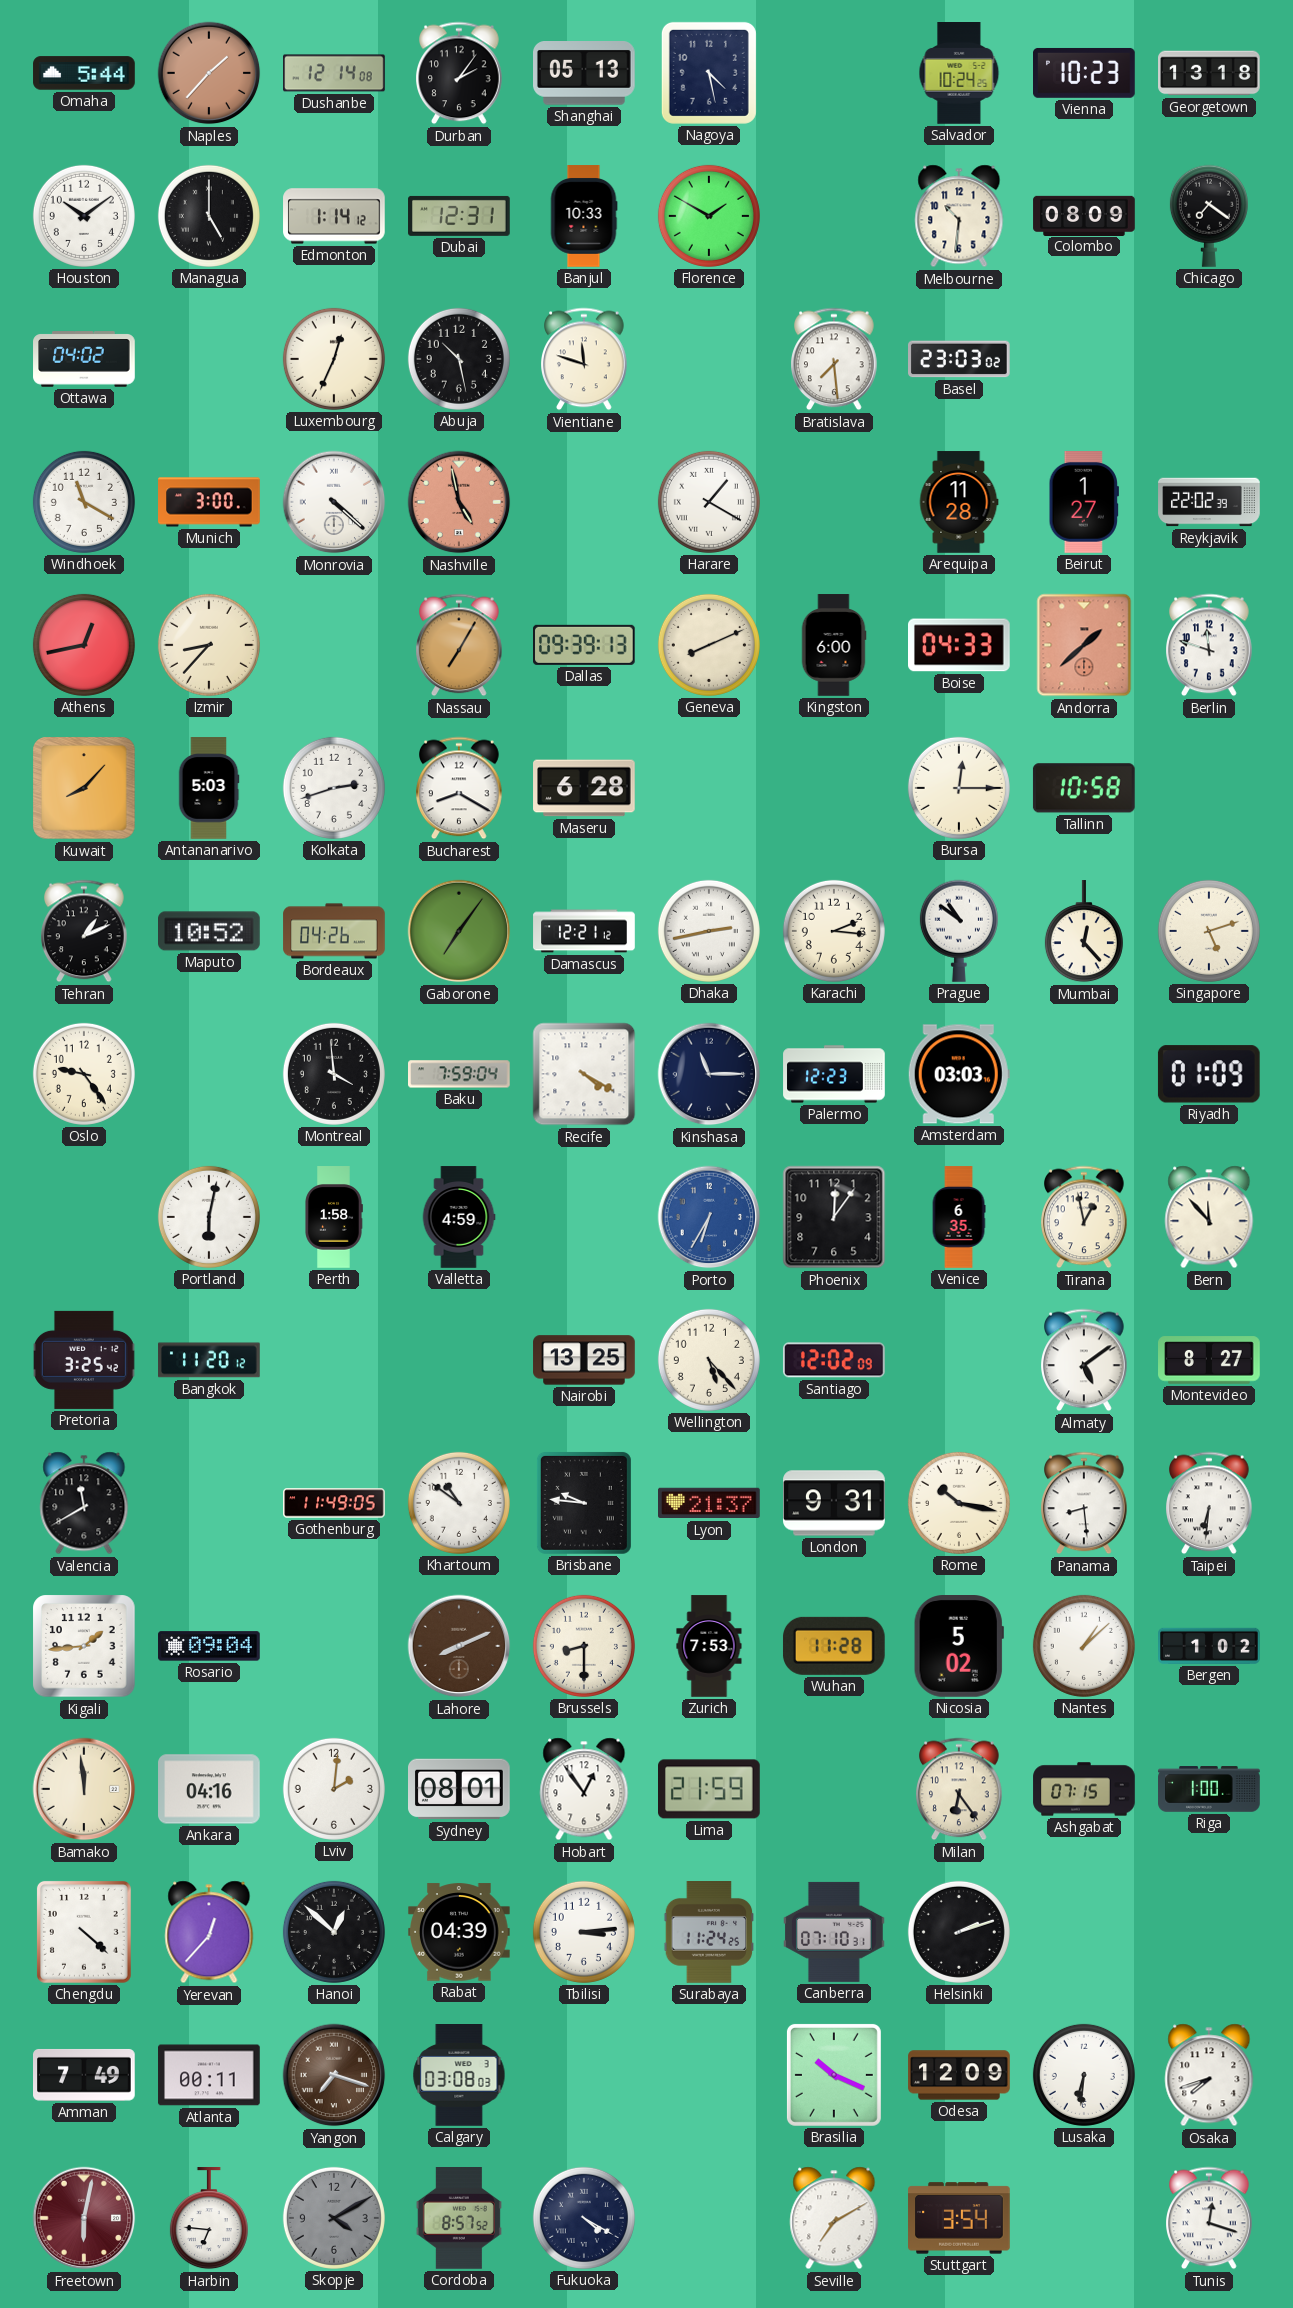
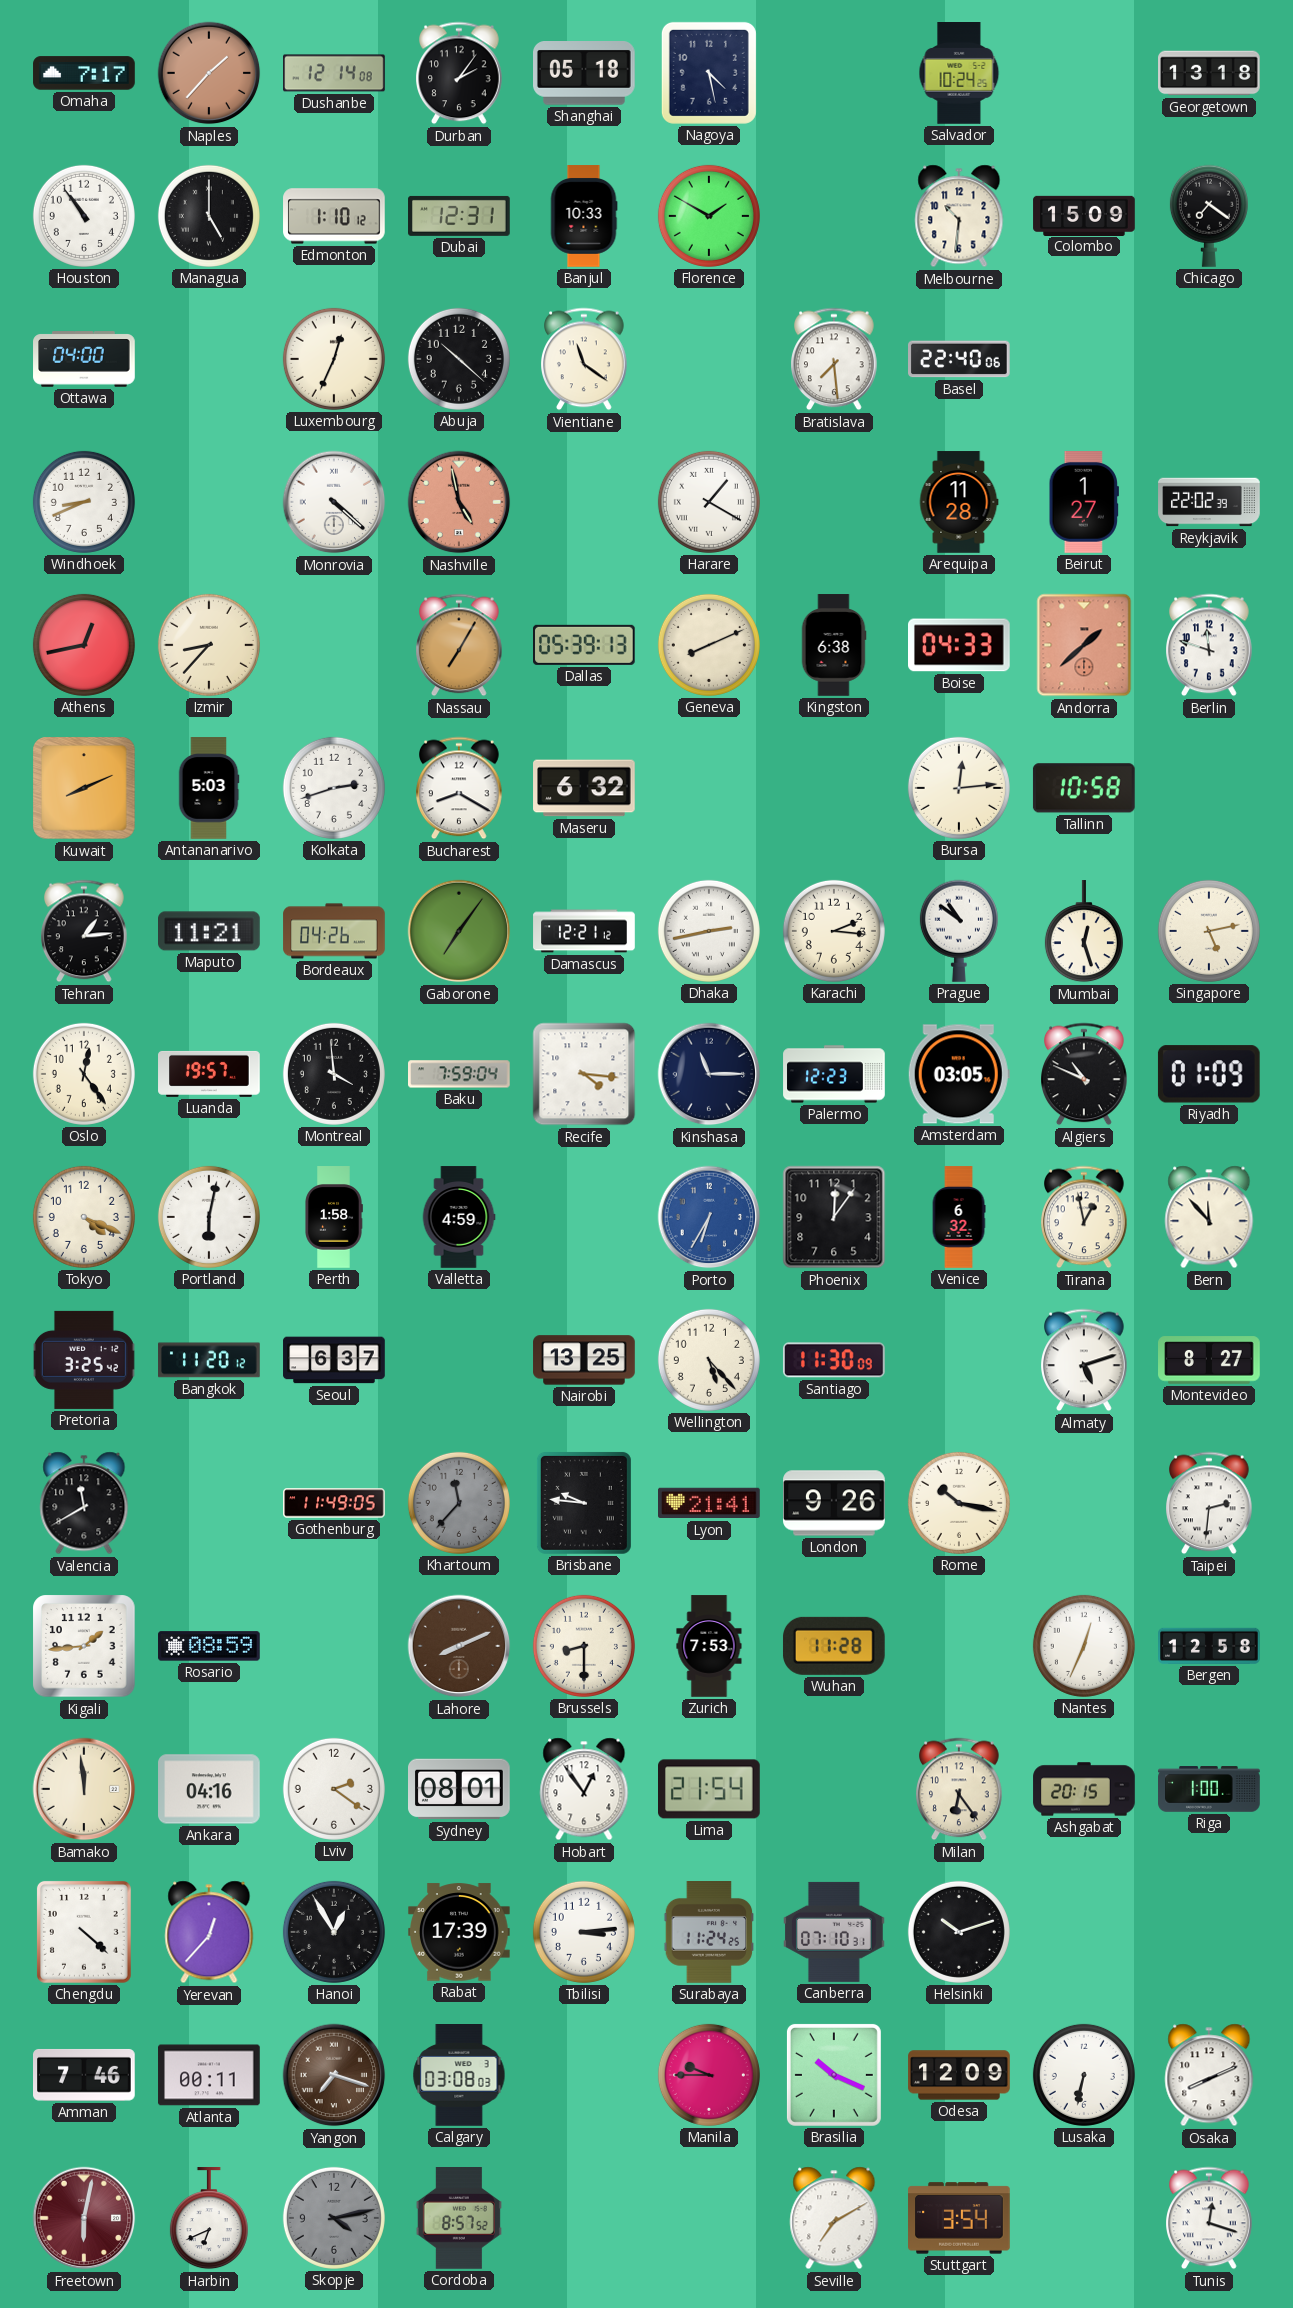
Omaha: 5:44 -> 7:17
Shanghai: 05:13 -> 05:18
Vienna: 10:23 -> none
Houston: 10:09 -> 10:54
Edmonton: 1:14 -> 1:10
Colombo: 08:09 -> 15:09
Ottawa: 04:02 -> 04:00
Abuja: 10:28 -> 10:22
Vientiane: 11:48 -> 11:21
Basel: 23:03 -> 22:40
Windhoek: 11:20 -> 8:41
Munich: 3:00 -> none
Dallas: 09:39 -> 05:39
Kingston: 6:00 -> 6:38
Kuwait: 8:07 -> 8:11
Maseru: 6:28 -> 6:32
Bursa: 12:15 -> 12:14
Tehran: 1:11 -> 1:14
Maputo: 10:52 -> 11:21
Mumbai: 12:23 -> 12:27
Singapore: 5:12 -> 5:13
Oslo: 9:24 -> 12:24
Luanda: none -> 19:57
Recife: 4:20 -> 4:16
Amsterdam: 03:03 -> 03:05
Algiers: none -> 10:49
Tokyo: none -> 4:19
Venice: 6:35 -> 6:32
Seoul: none -> 6:37
Santiago: 12:02 -> 11:30
Almaty: 5:09 -> 5:12
Khartoum: 10:51 -> 11:37
Khartoum dial: white -> grey
Lyon: 21:37 -> 21:41
London: 9:31 -> 9:26
Panama: 8:29 -> none
Taipei: 6:31 -> 2:31
Rosario: 09:04 -> 08:59
Nicosia: 5:02 -> none
Nantes: 1:08 -> 12:34
Bergen: 1:02 -> 12:58
Lviv: 2:01 -> 2:21
Lima: 21:59 -> 21:54
Ashgabat: 07:15 -> 20:15
Hanoi: 12:52 -> 12:55
Rabat: 04:39 -> 17:39
Helsinki: 2:12 -> 10:12
Amman: 7:49 -> 7:46
Manila: none -> 9:45
Lusaka: 6:31 -> 6:32
Osaka: 7:42 -> 8:11
Harbin: 6:46 -> 6:41
Skopje: 4:10 -> 4:13
Fukuoka: 4:20 -> none
